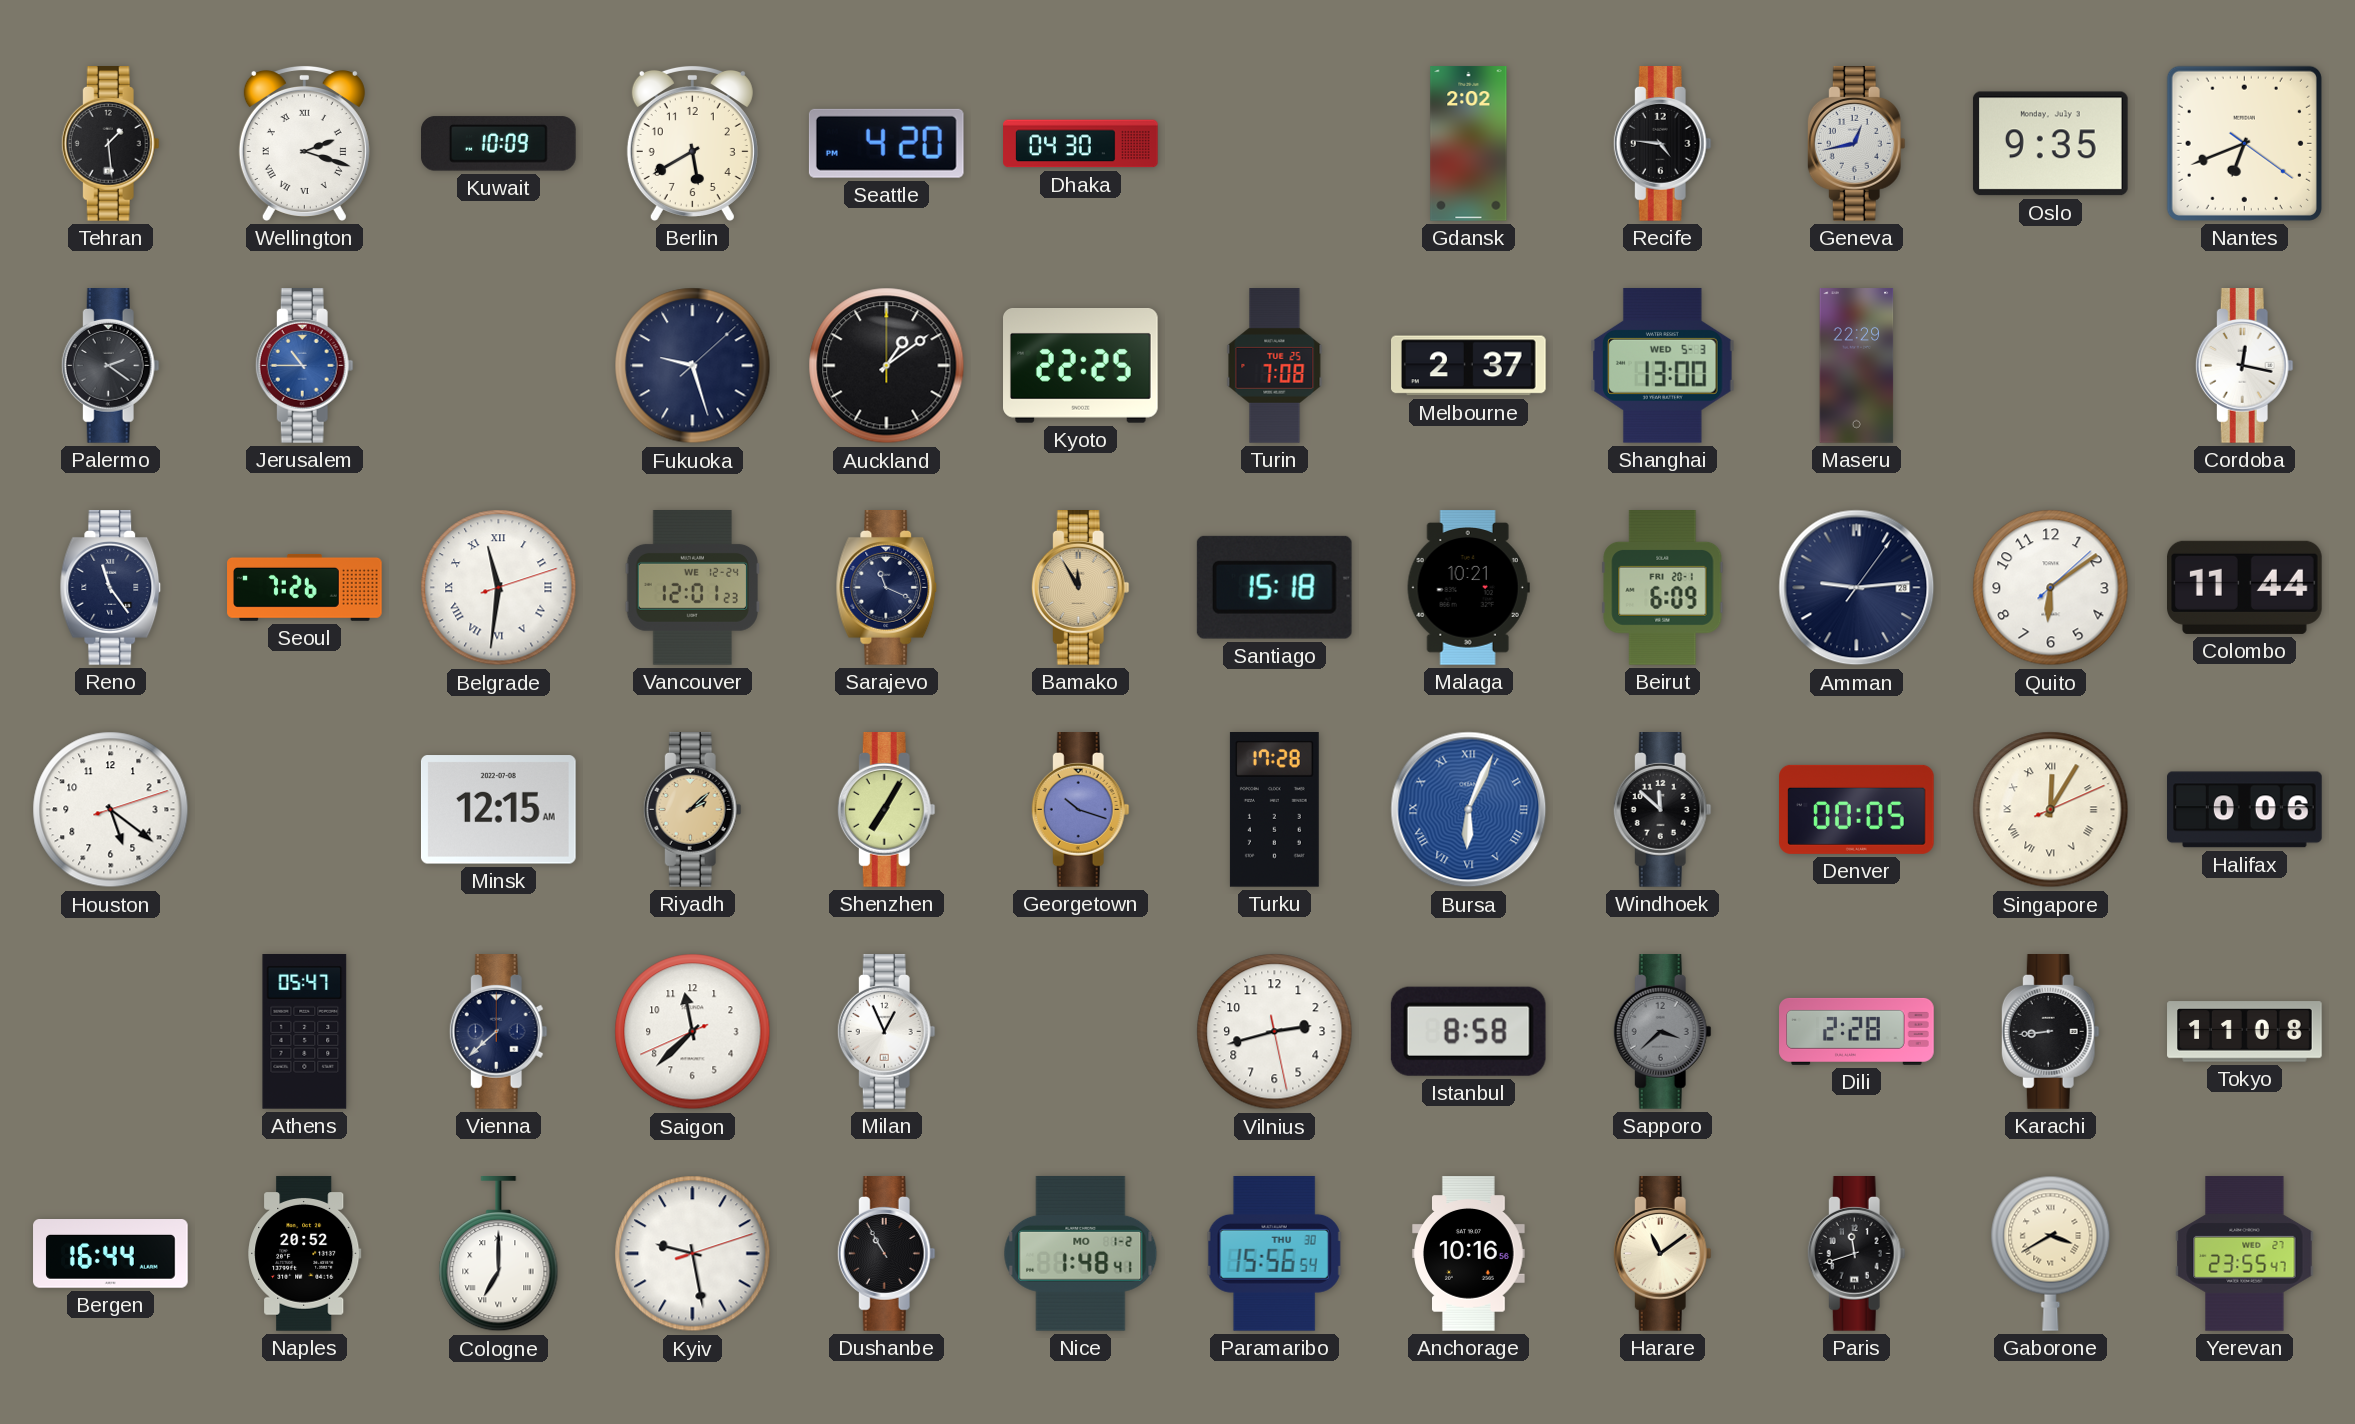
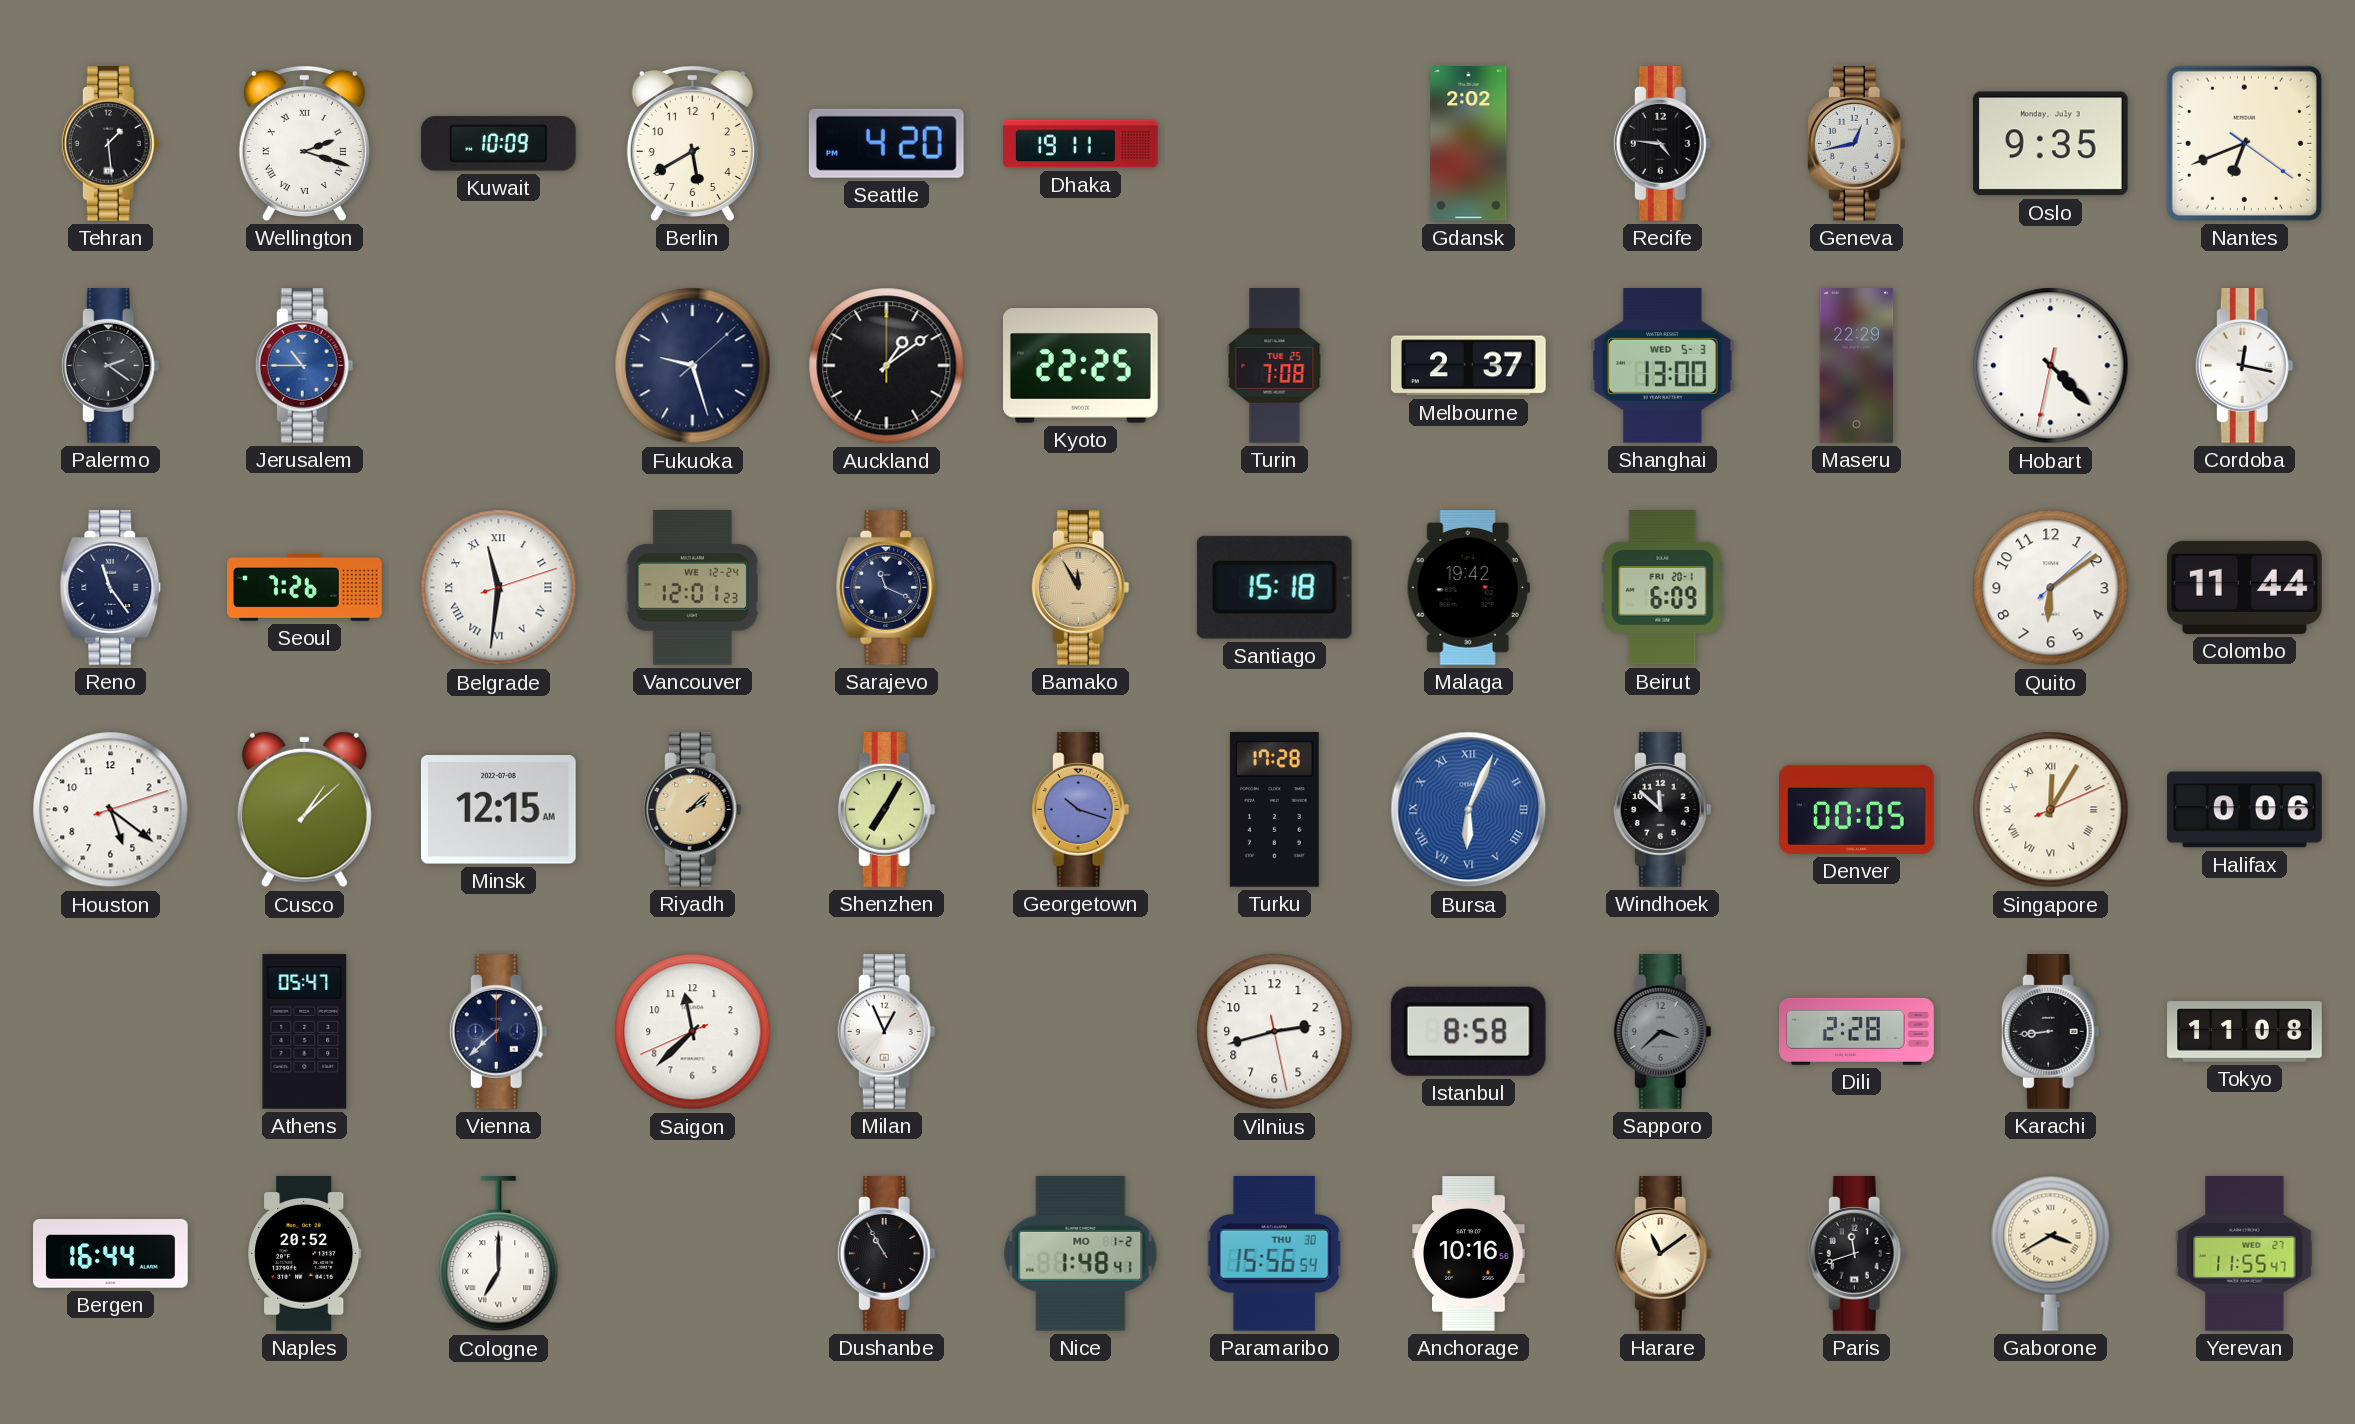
Dhaka: 04:30 -> 19:11
Hobart: none -> 4:22
Malaga: 10:21 -> 19:42
Amman: 9:14 -> none
Cusco: none -> 1:08
Kyiv: 9:28 -> none
Yerevan: 23:55 -> 11:55
